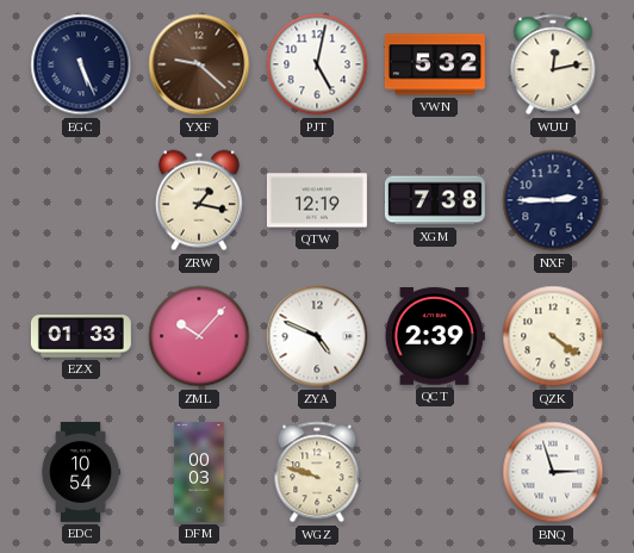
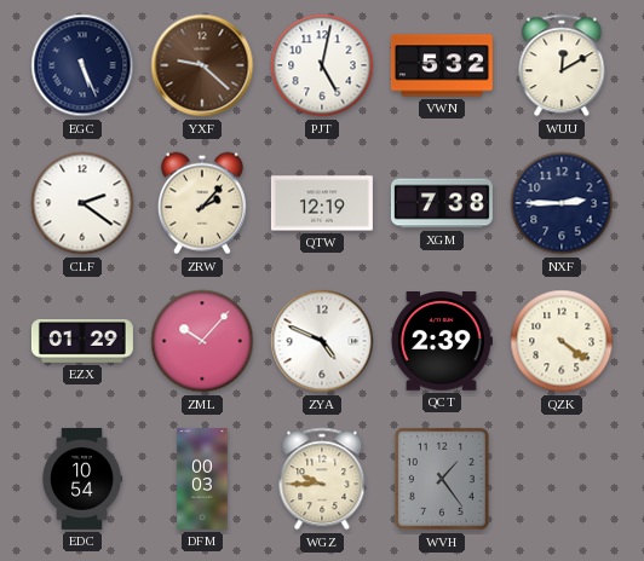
WUU: 12:13 -> 12:10
CLF: none -> 2:21
ZRW: 1:17 -> 2:07
EZX: 01:33 -> 01:29
WGZ: 9:48 -> 9:45
WVH: none -> 1:24
BNQ: 2:57 -> none
